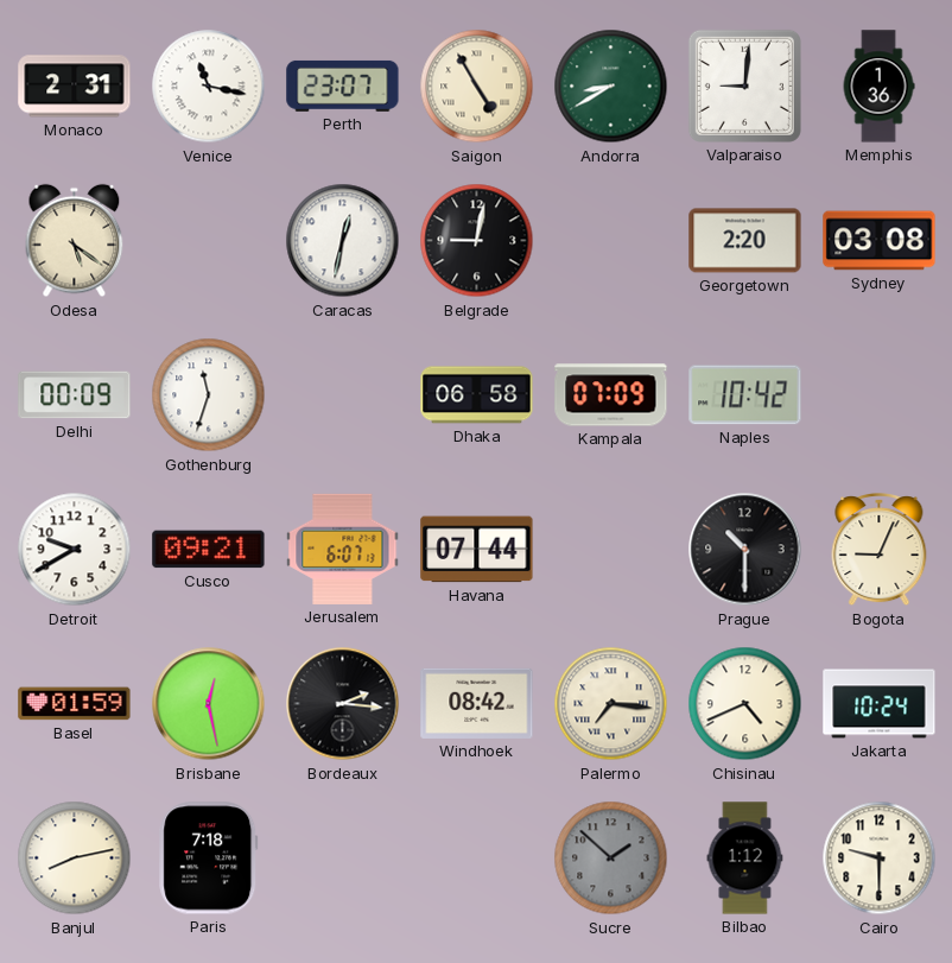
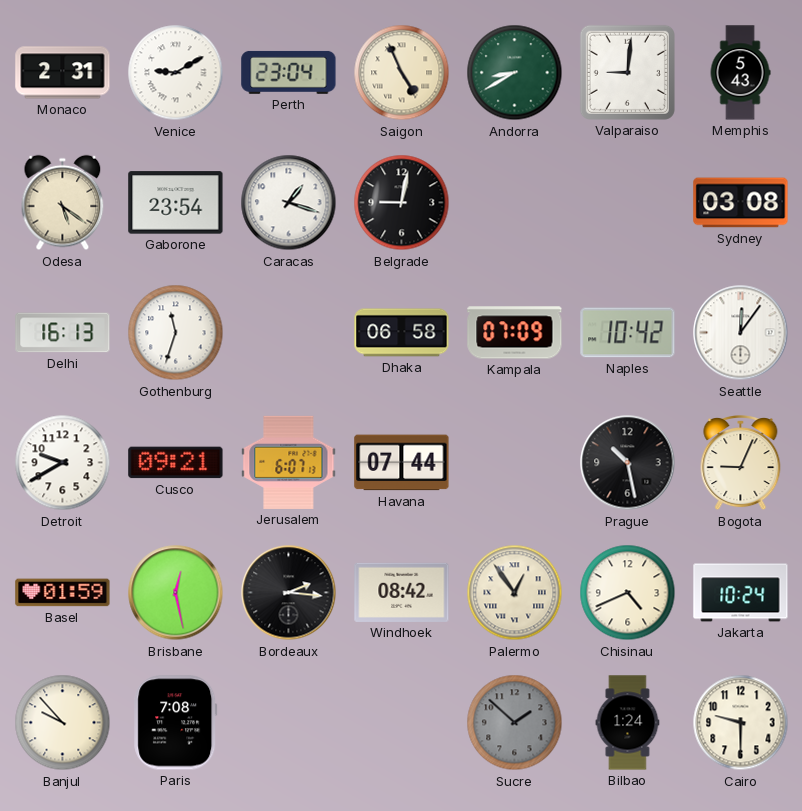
Venice: 11:17 -> 9:10
Perth: 23:07 -> 23:04
Saigon: 4:55 -> 4:56
Memphis: 1:36 -> 5:43
Gaborone: none -> 23:54
Caracas: 12:32 -> 1:18
Georgetown: 2:20 -> none
Delhi: 00:09 -> 16:13
Seattle: none -> 12:06
Prague: 10:30 -> 10:28
Palermo: 7:16 -> 12:54
Banjul: 8:13 -> 9:53
Paris: 7:18 -> 7:08
Bilbao: 1:12 -> 1:24
